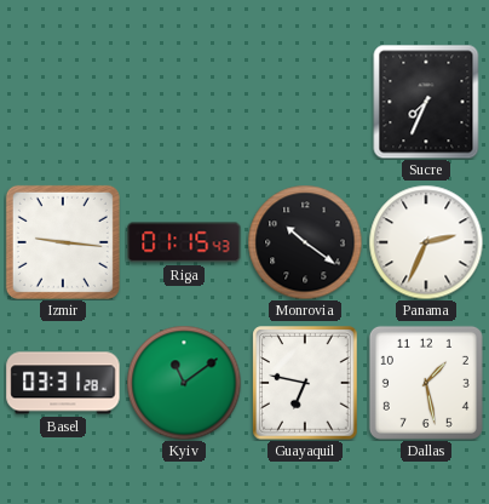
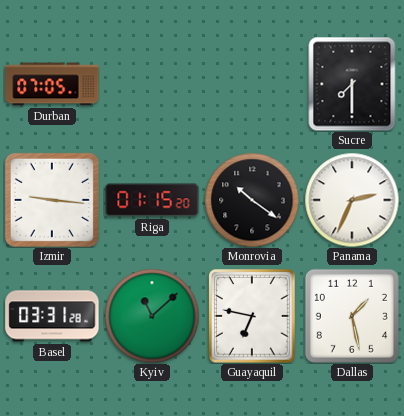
Durban: none -> 07:05
Sucre: 7:34 -> 7:30
Riga: 01:15:43 -> 01:15:20
Kyiv: 11:09 -> 11:08
